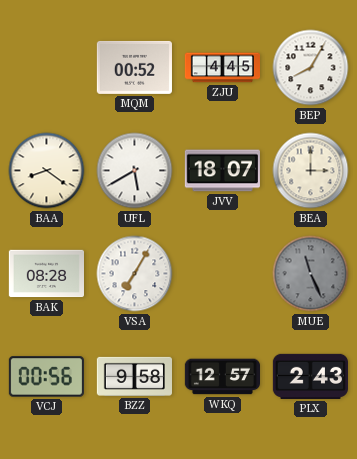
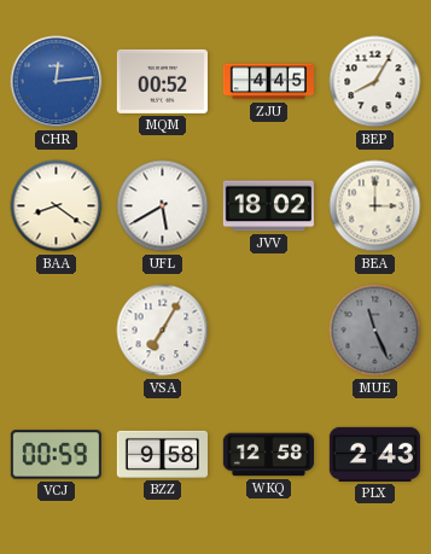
CHR: none -> 12:14
JVV: 18:07 -> 18:02
BAK: 08:28 -> none
VCJ: 00:56 -> 00:59
WKQ: 12:57 -> 12:58
